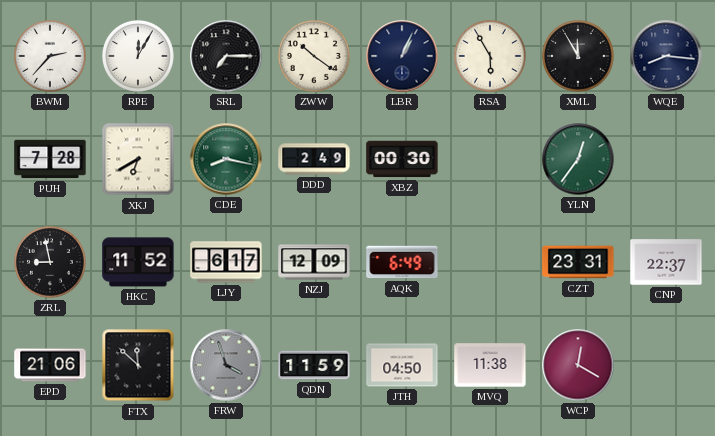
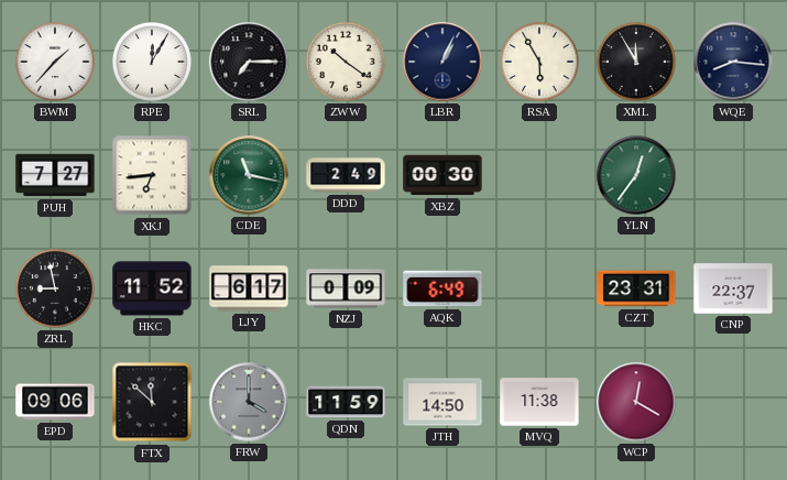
BWM: 2:37 -> 1:37
PUH: 7:28 -> 7:27
XKJ: 6:40 -> 6:44
CDE: 8:17 -> 11:17
NZJ: 12:09 -> 0:09
EPD: 21:06 -> 09:06
FRW: 3:57 -> 4:00
JTH: 04:50 -> 14:50
